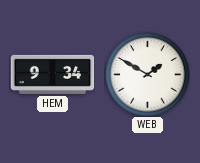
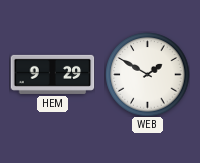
HEM: 9:34 -> 9:29
